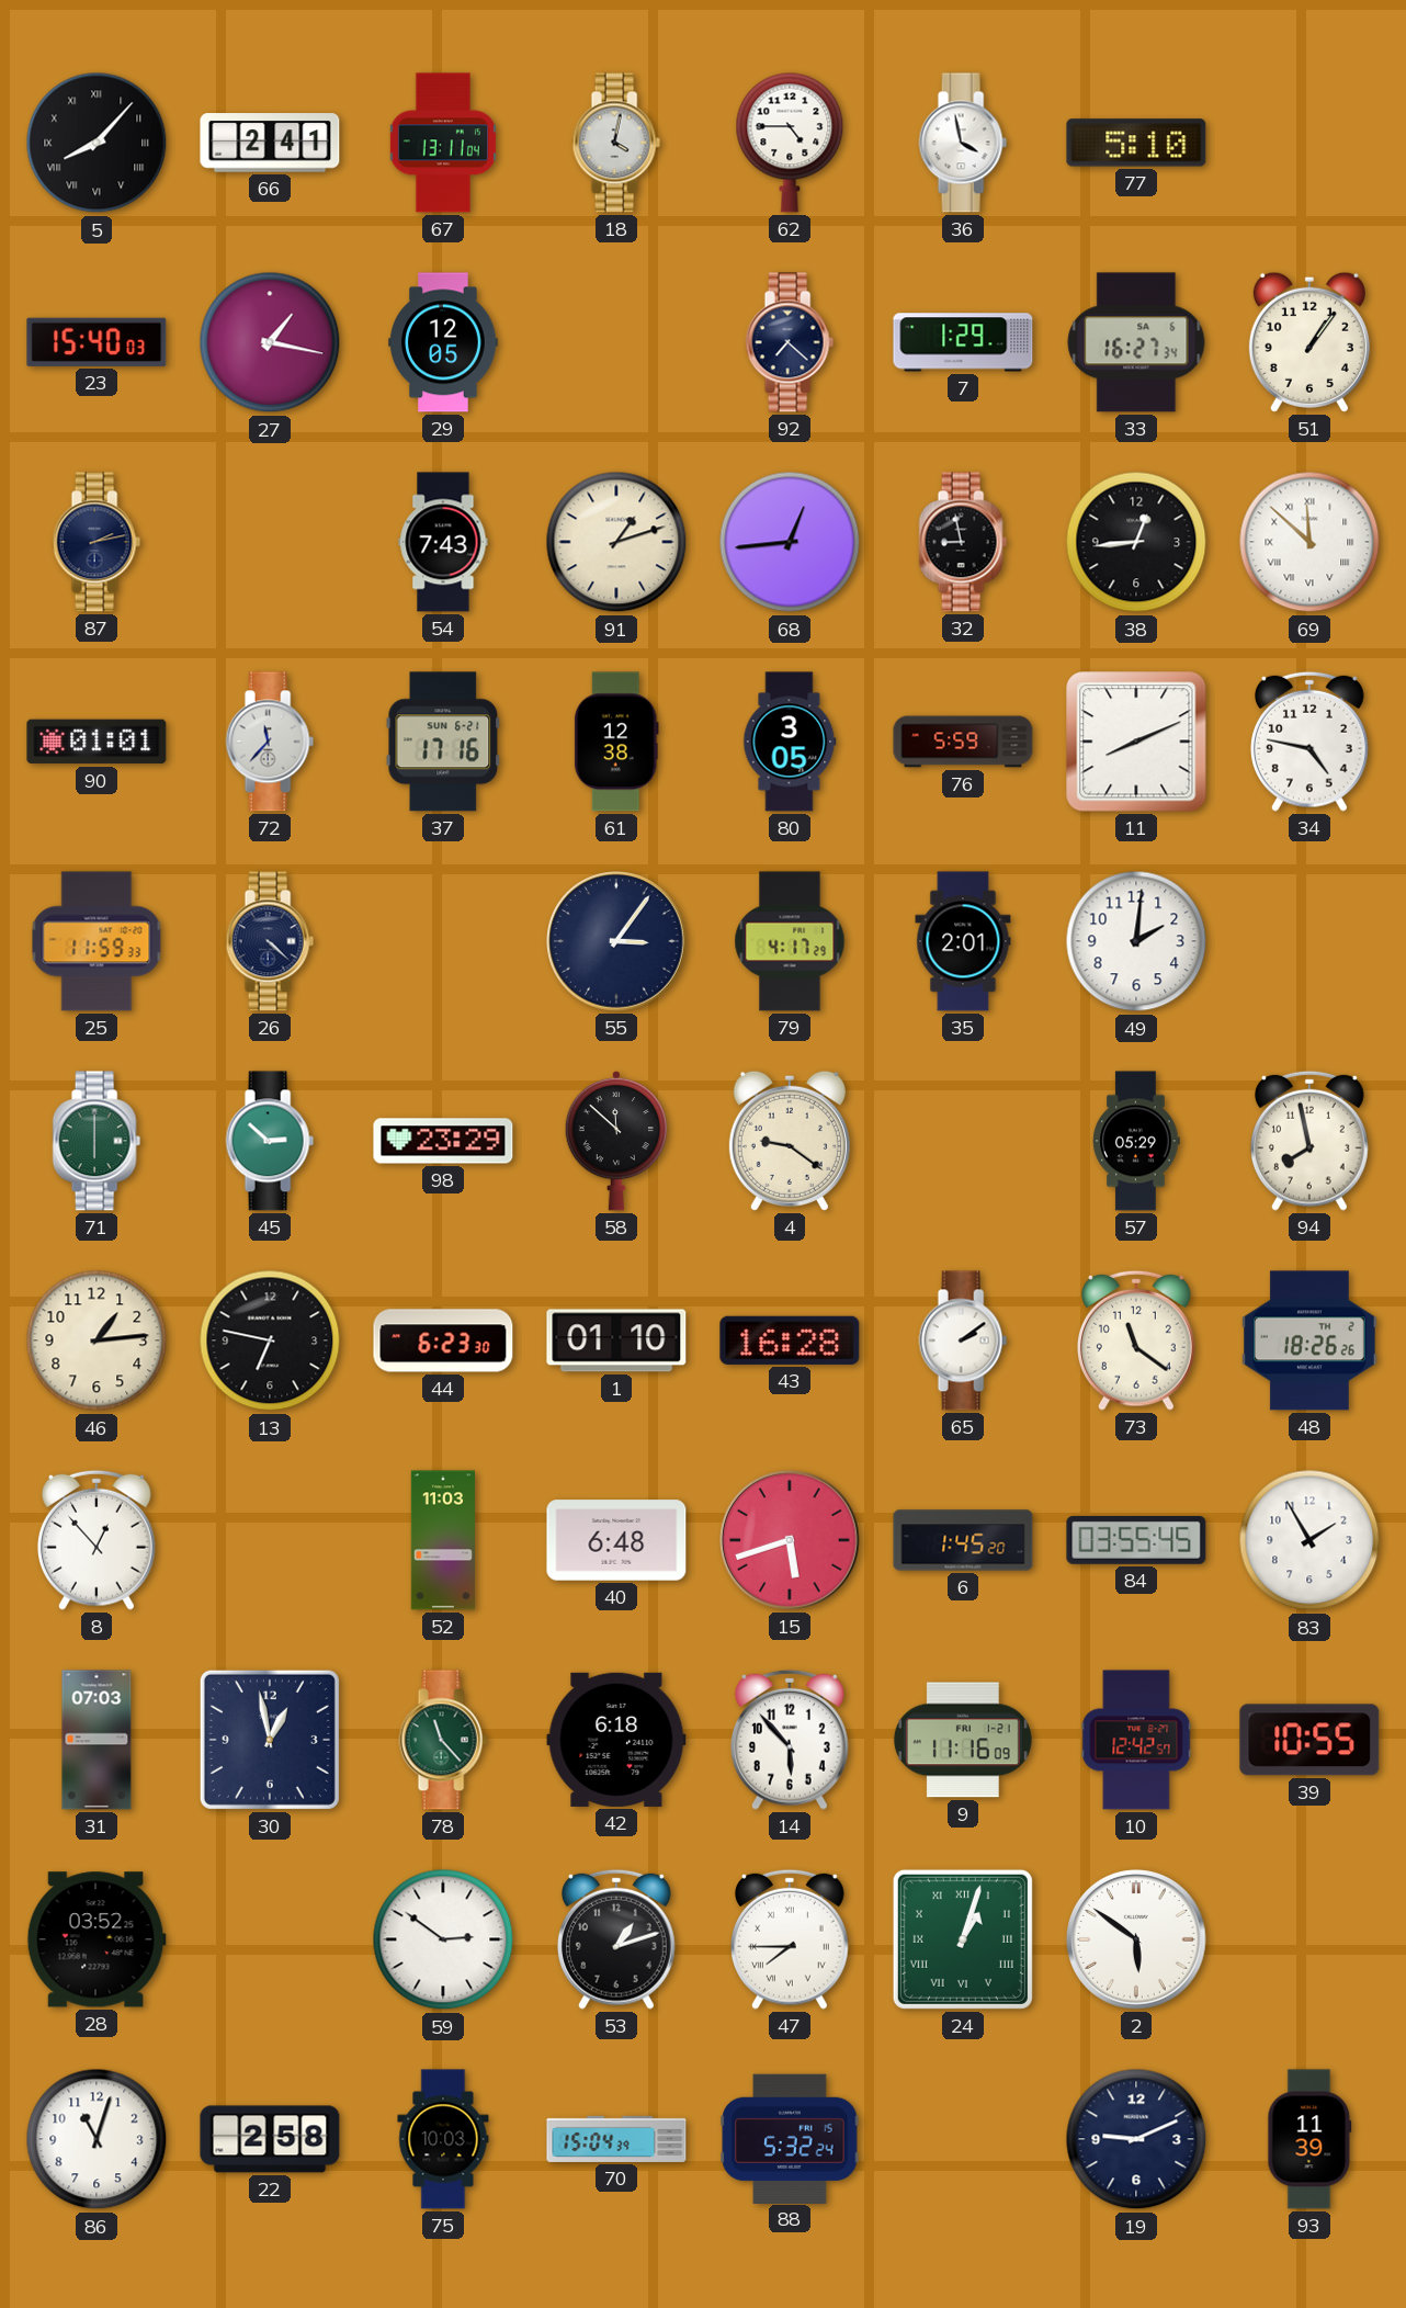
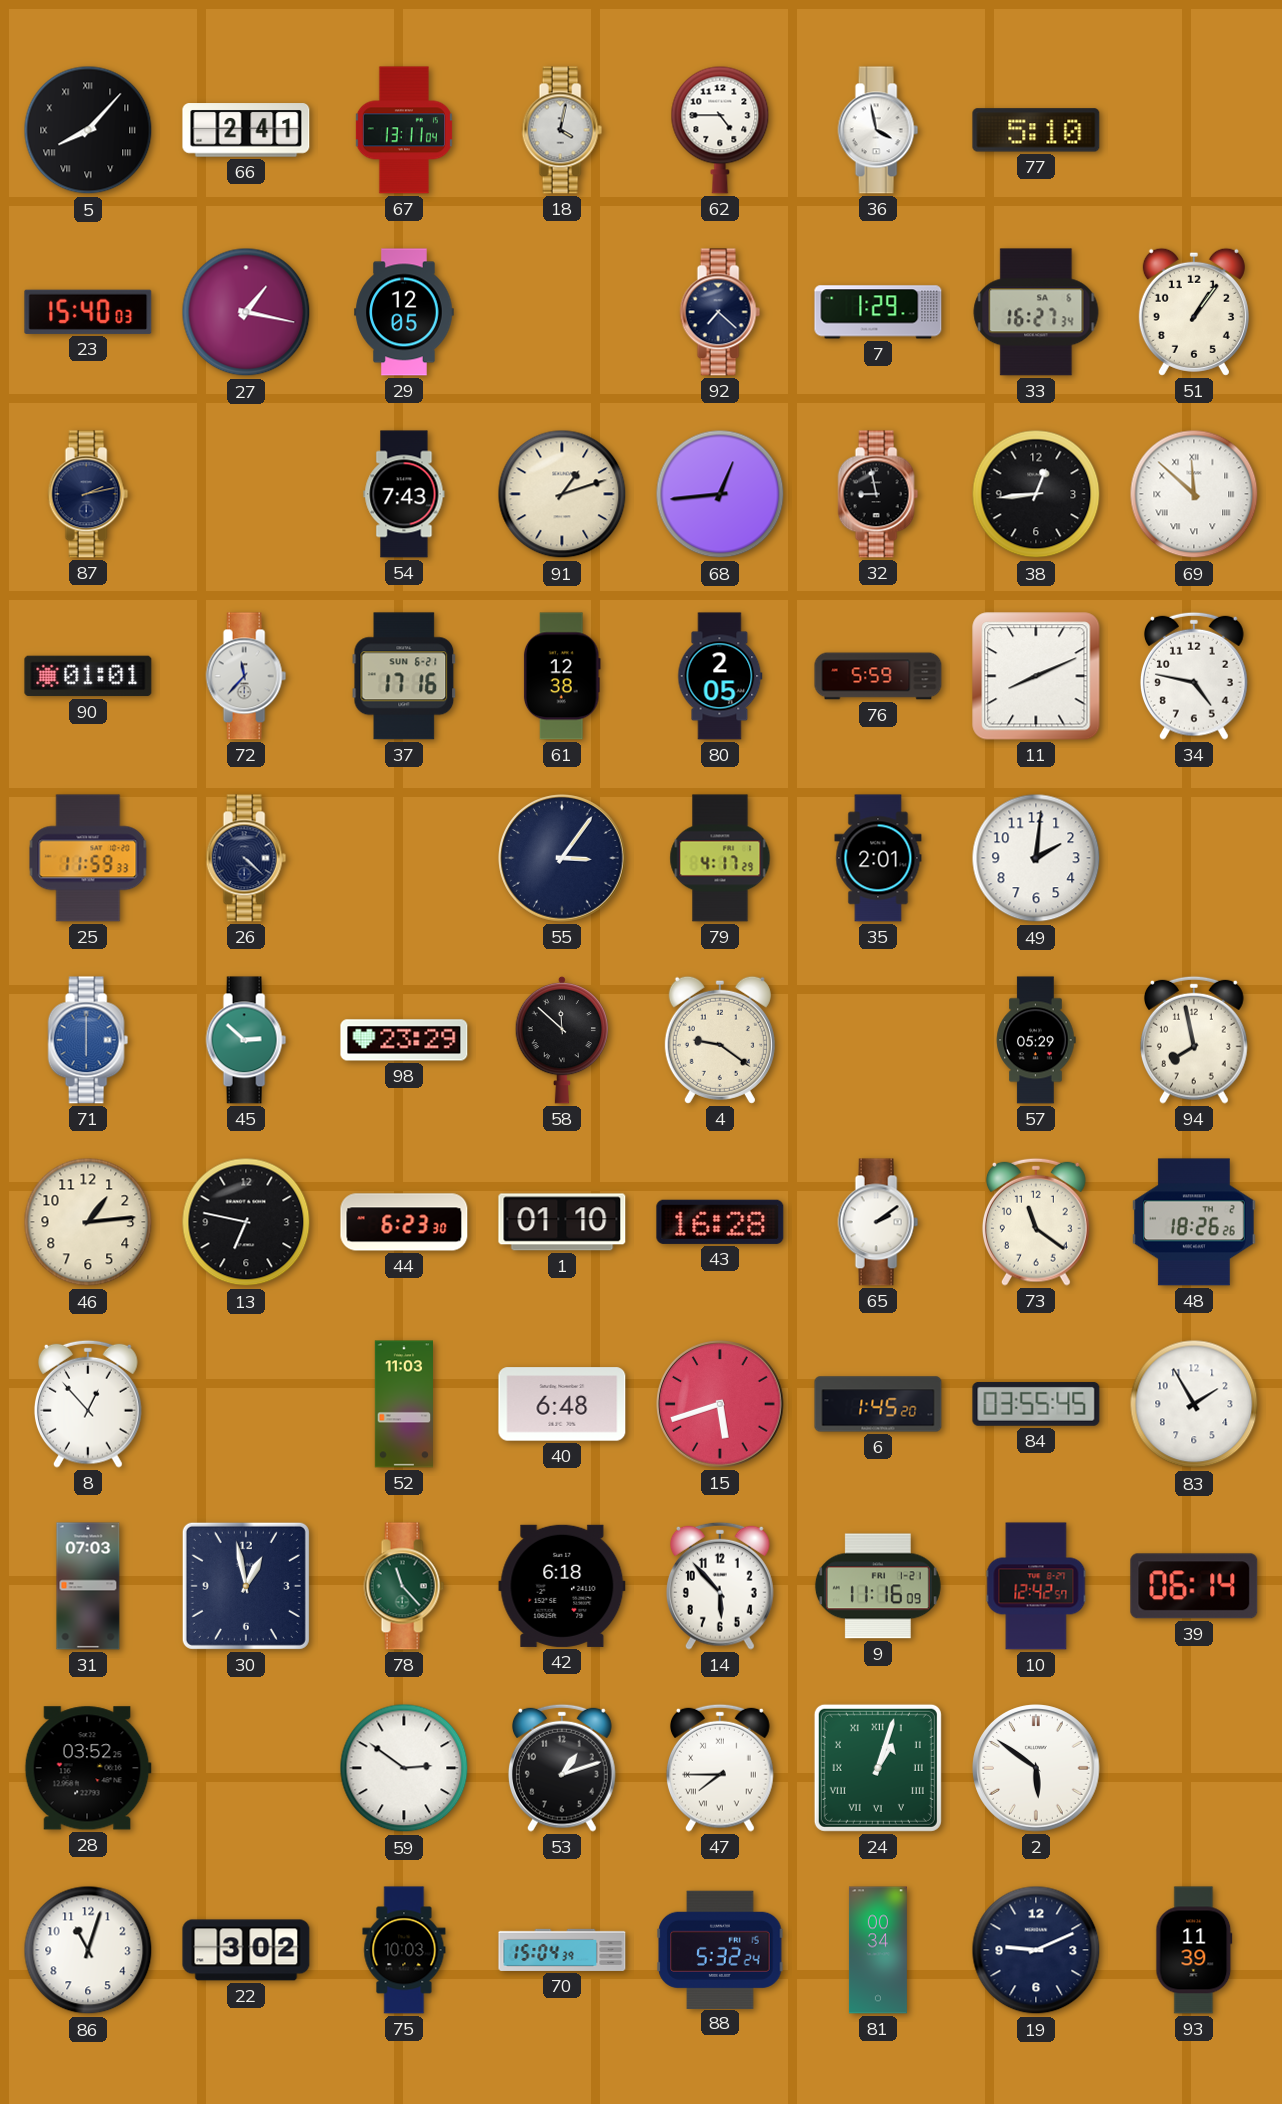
80: 3:05 -> 2:05
71 dial: green -> blue
39: 10:55 -> 06:14
22: 2:58 -> 3:02
81: none -> 00:34
